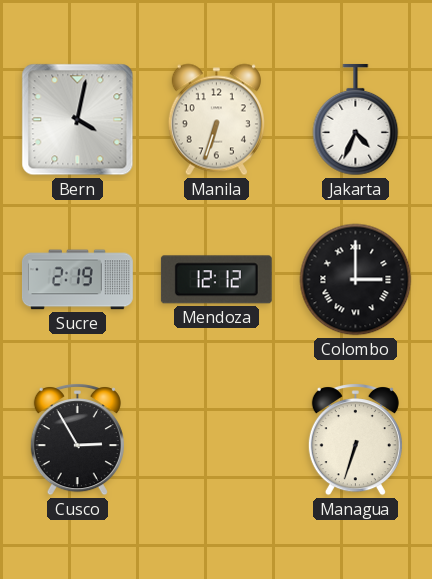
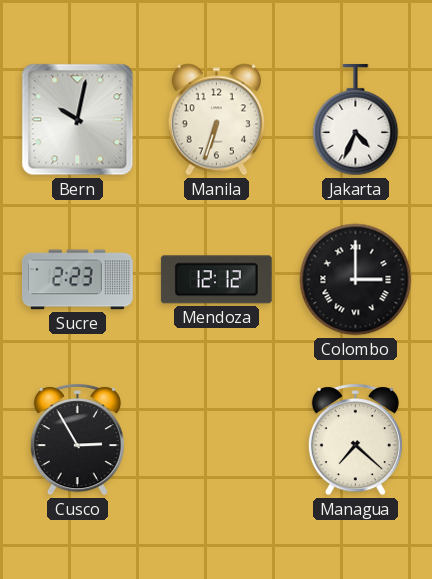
Bern: 4:02 -> 10:02
Sucre: 2:19 -> 2:23
Managua: 6:33 -> 7:22
